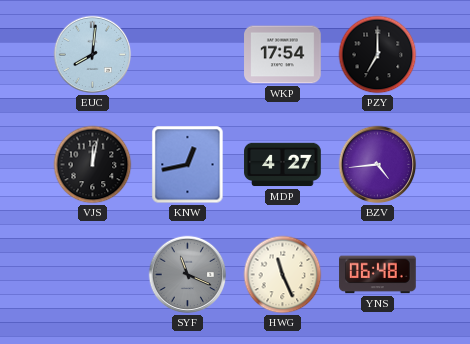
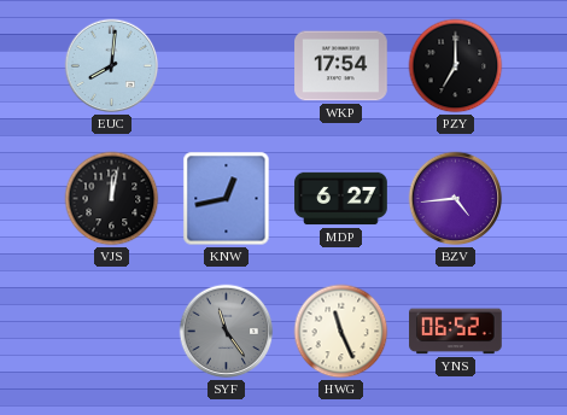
MDP: 4:27 -> 6:27
SYF: 11:19 -> 11:24
YNS: 06:48 -> 06:52
